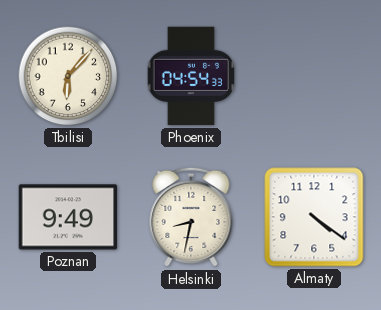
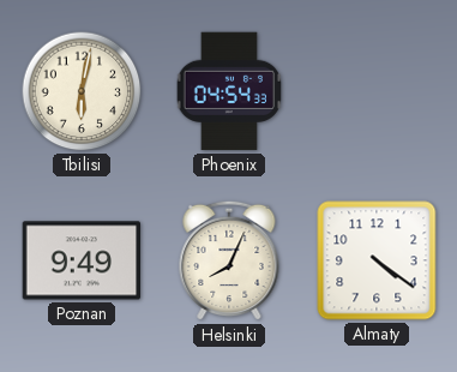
Tbilisi: 6:07 -> 6:02
Helsinki: 8:32 -> 8:04
